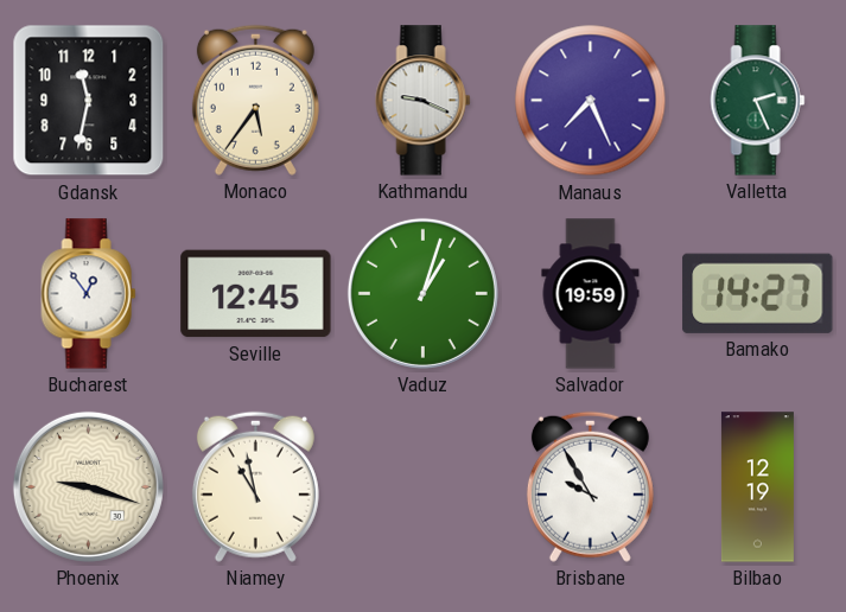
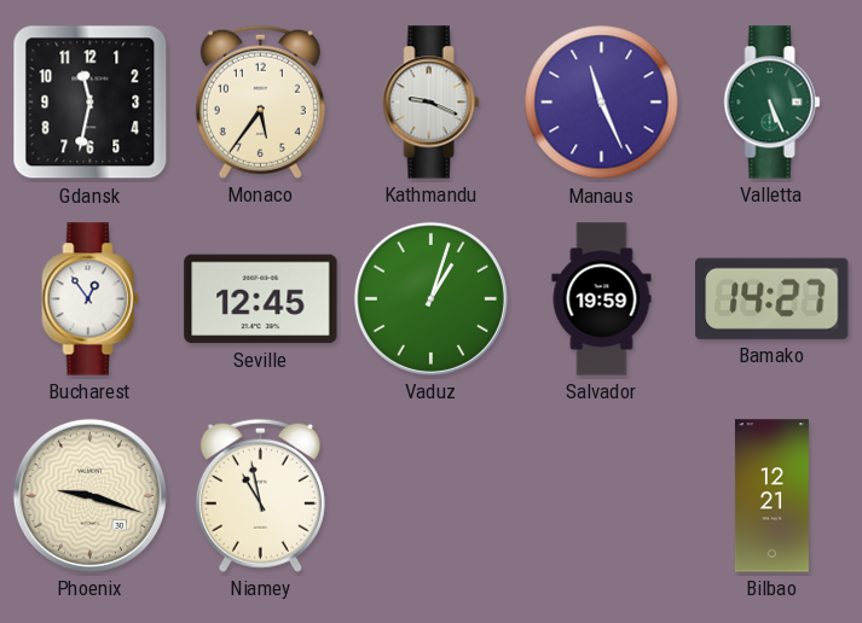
Manaus: 7:26 -> 11:26
Valletta: 2:26 -> 5:26
Brisbane: 9:55 -> none
Bilbao: 12:19 -> 12:21
